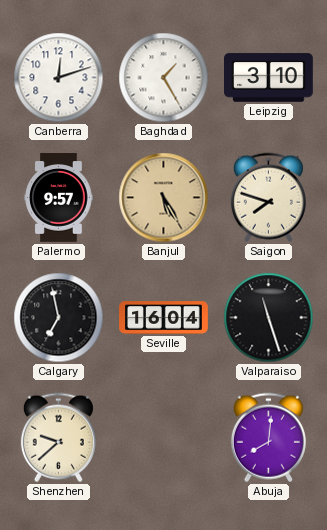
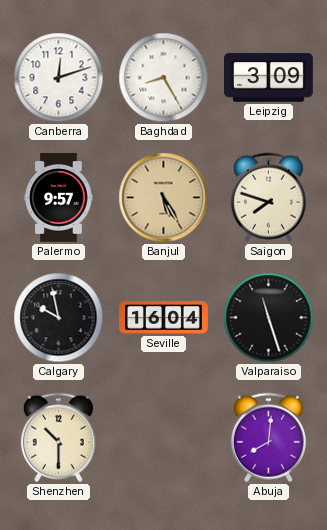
Baghdad: 1:25 -> 8:25
Leipzig: 3:10 -> 3:09
Calgary: 6:58 -> 9:58
Shenzhen: 9:38 -> 10:30
